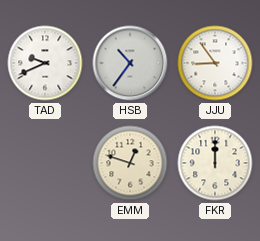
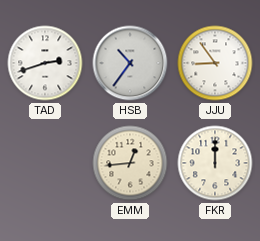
TAD: 9:41 -> 2:42
EMM: 12:48 -> 12:44
